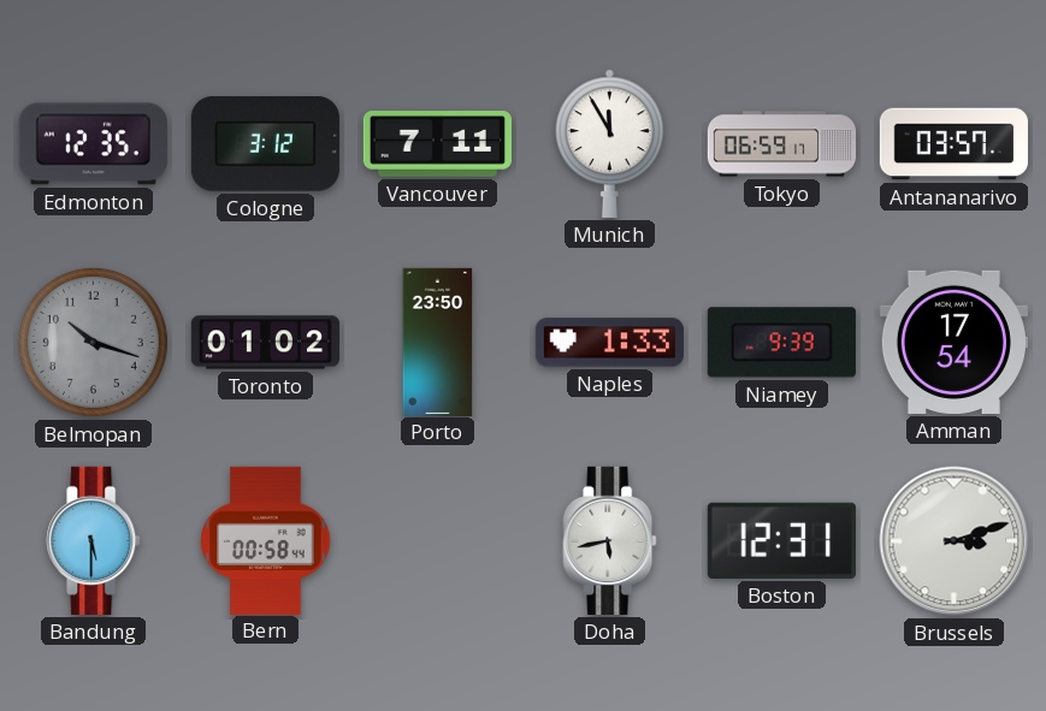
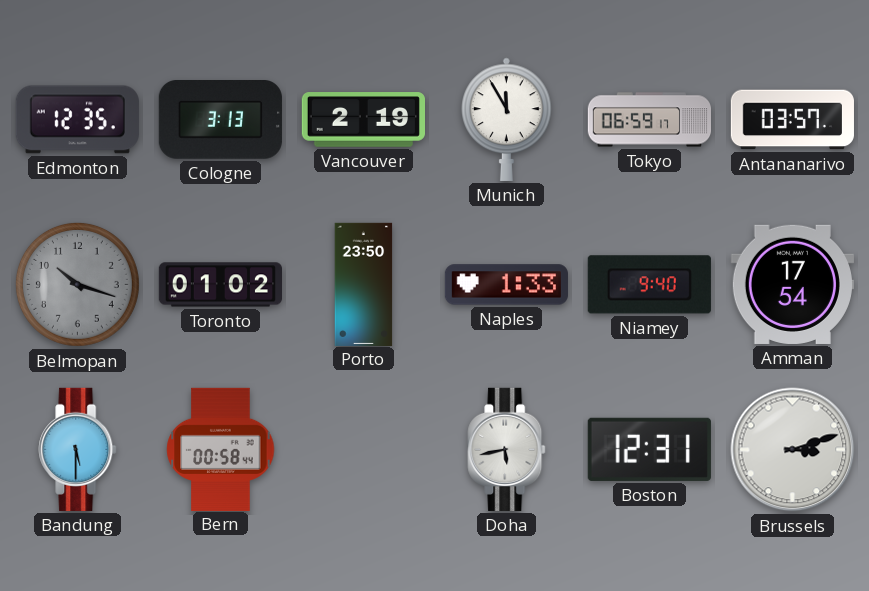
Cologne: 3:12 -> 3:13
Vancouver: 7:11 -> 2:19
Niamey: 9:39 -> 9:40
